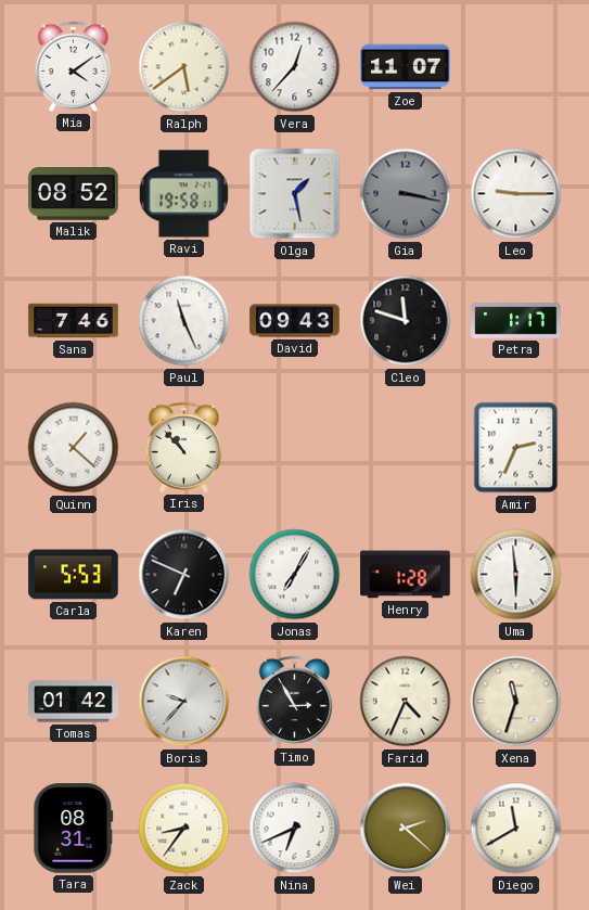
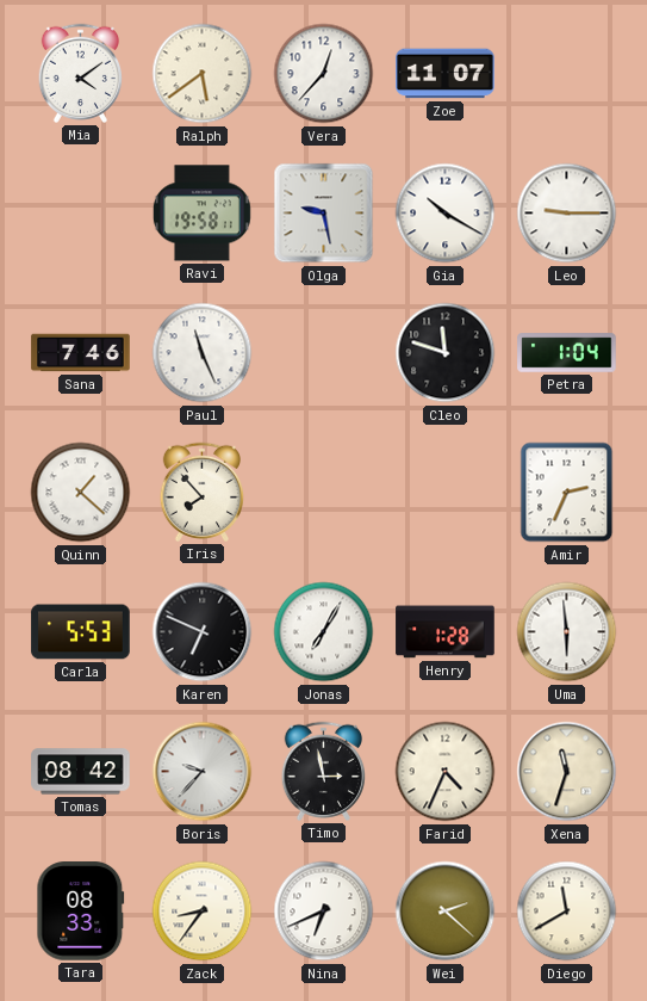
Malik: 08:52 -> none
Olga: 1:28 -> 9:28
Gia: 3:17 -> 10:20
Gia dial: grey -> white
David: 09:43 -> none
Petra: 1:17 -> 1:04
Iris: 10:53 -> 7:53
Tomas: 01:42 -> 08:42
Timo: 2:55 -> 2:58
Tara: 08:31 -> 08:33
